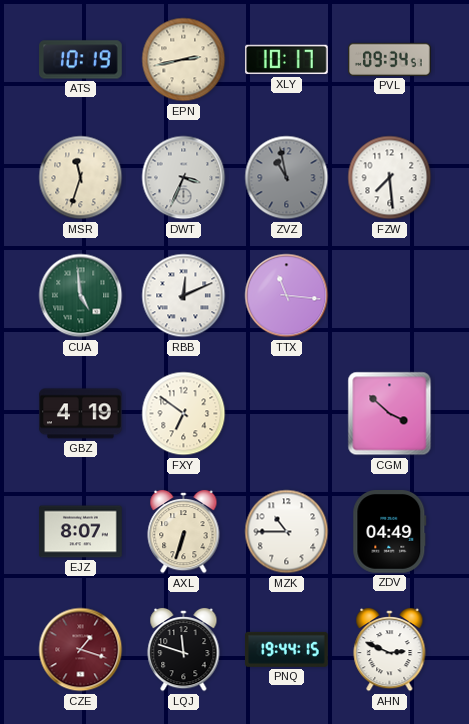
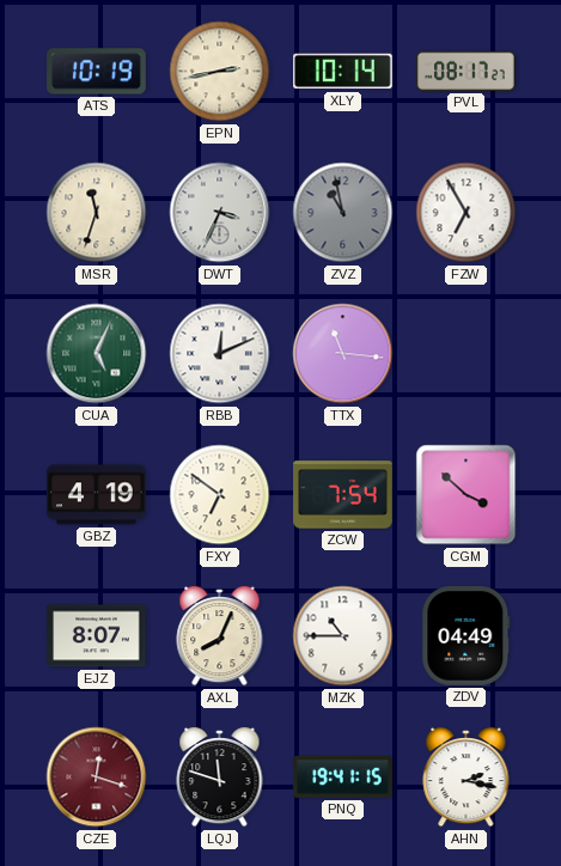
XLY: 10:17 -> 10:14
PVL: 09:34 -> 08:17
FZW: 7:29 -> 6:55
CUA: 4:59 -> 5:04
ZCW: none -> 7:54
AXL: 6:33 -> 8:04
CZE: 1:18 -> 12:18
PNQ: 19:44 -> 19:41
AHN: 2:49 -> 2:17
